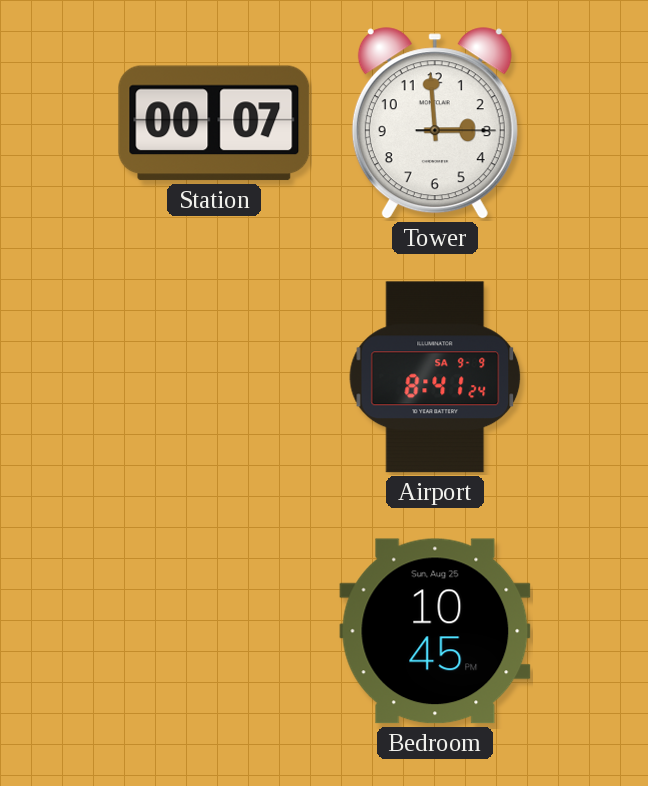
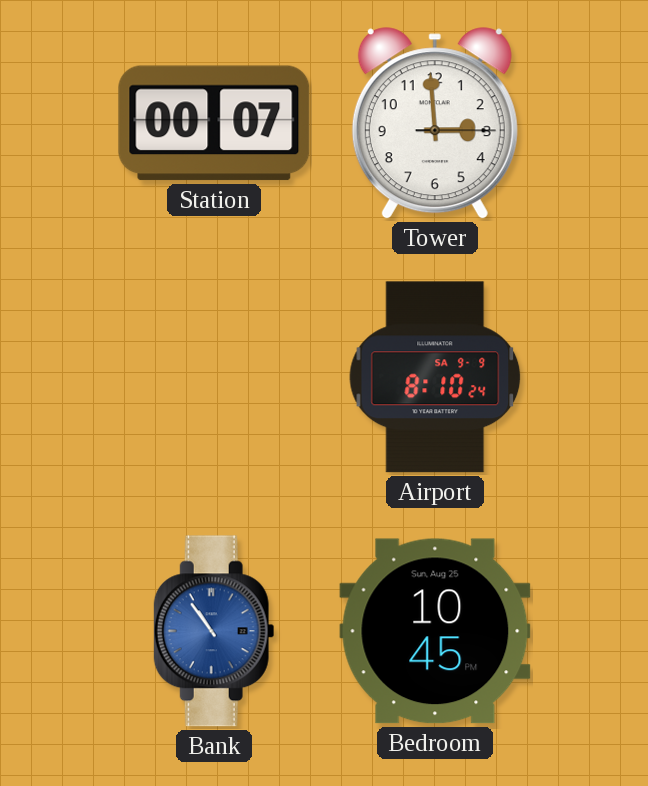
Airport: 8:41 -> 8:10
Bank: none -> 10:54
